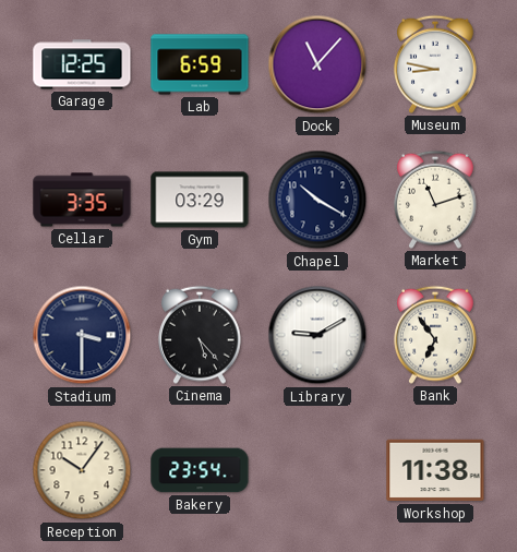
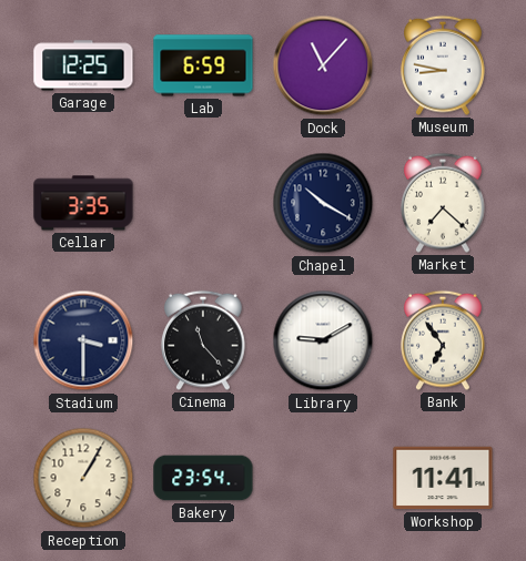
Gym: 03:29 -> none
Market: 11:12 -> 7:22
Cinema: 5:23 -> 11:23
Reception: 10:06 -> 1:05
Workshop: 11:38 -> 11:41
